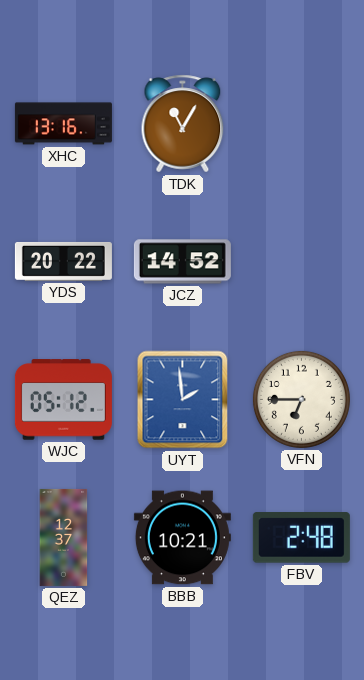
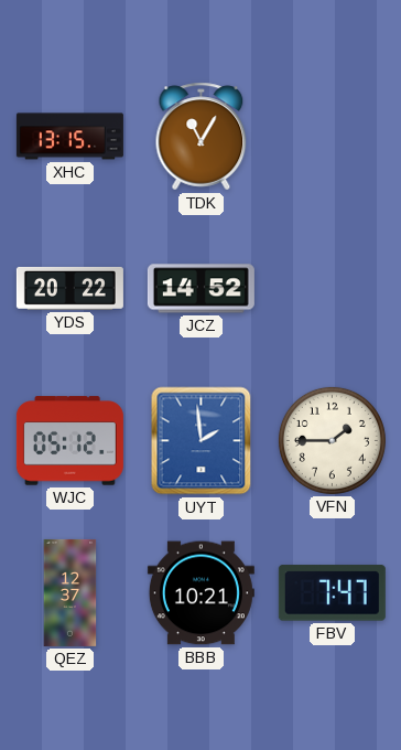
XHC: 13:16 -> 13:15
VFN: 6:45 -> 1:45
FBV: 2:48 -> 7:47
